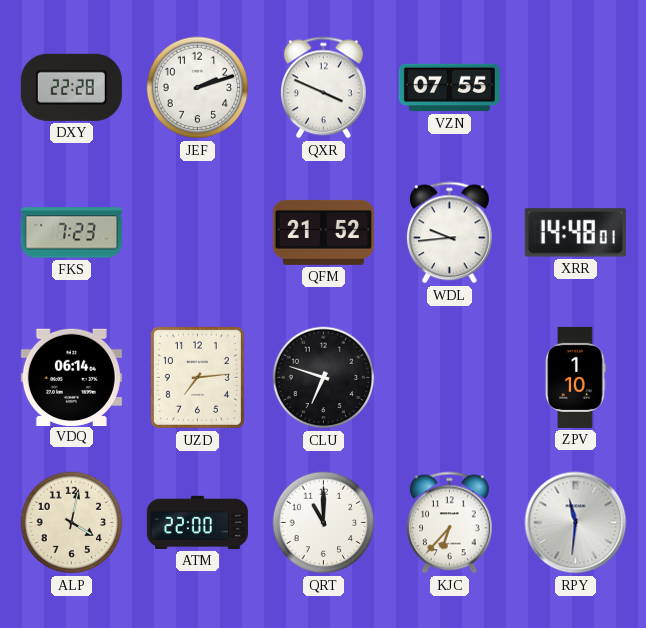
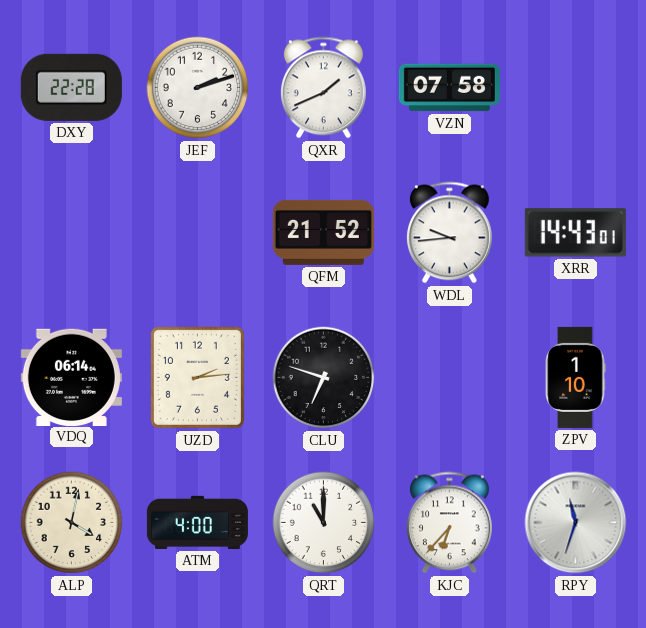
QXR: 3:49 -> 1:41
VZN: 07:55 -> 07:58
FKS: 7:23 -> none
XRR: 14:48 -> 14:43
UZD: 7:14 -> 2:14
ATM: 22:00 -> 4:00
RPY: 11:31 -> 11:33
